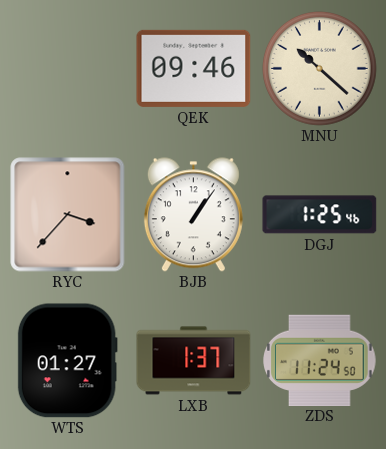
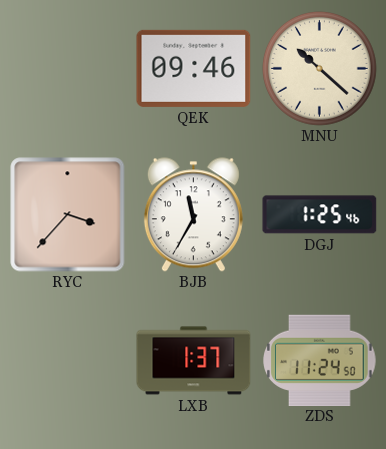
BJB: 1:06 -> 11:35
WTS: 01:27 -> none
